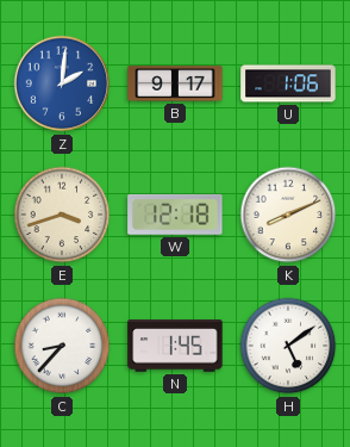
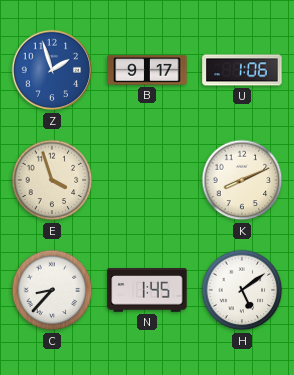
Z: 2:01 -> 1:57
E: 3:42 -> 3:57
W: 12:18 -> none
